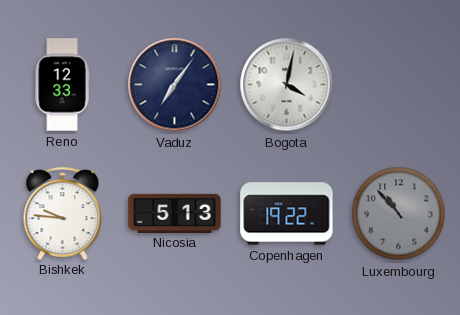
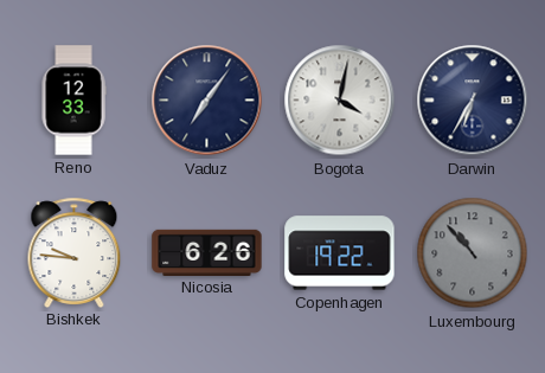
Darwin: none -> 6:35
Nicosia: 5:13 -> 6:26
